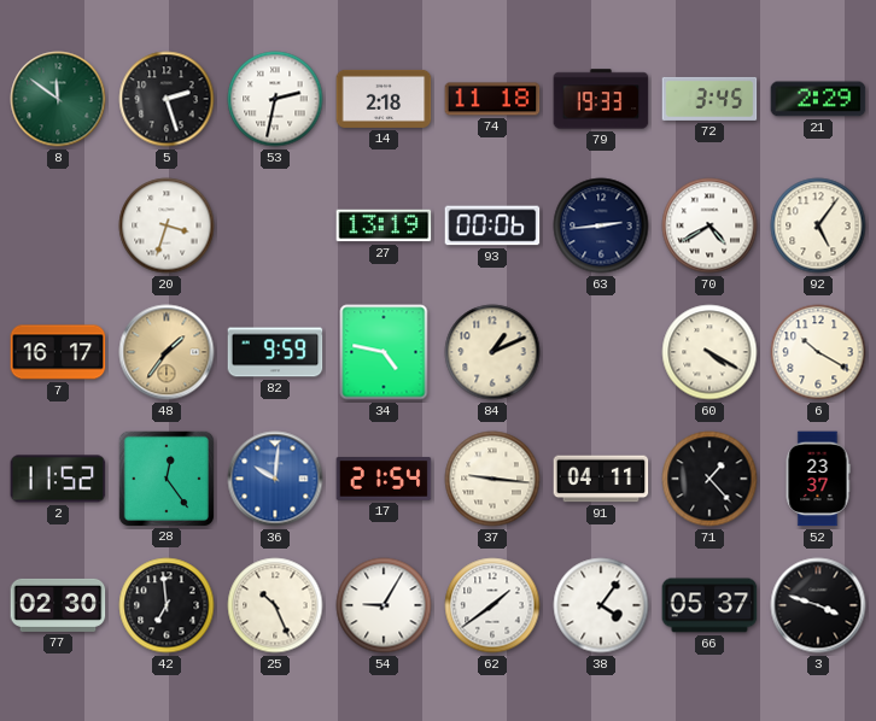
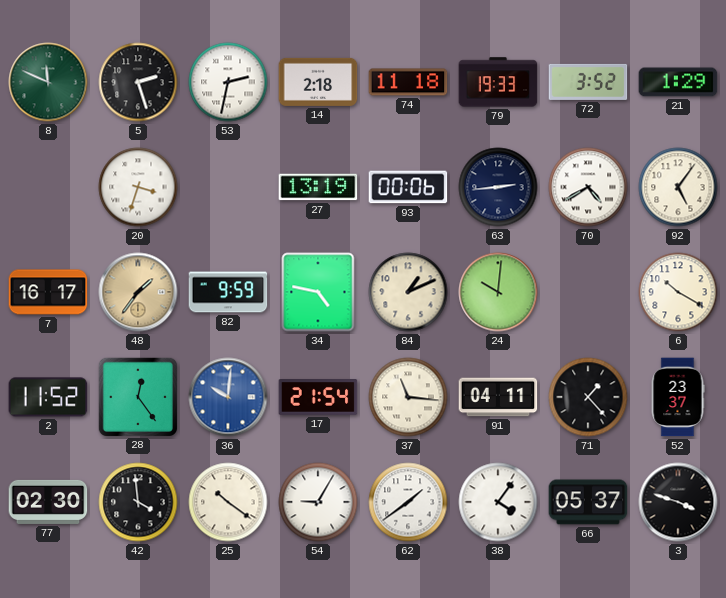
8: 11:51 -> 11:49
72: 3:45 -> 3:52
21: 2:29 -> 1:29
24: none -> 10:01
60: 4:20 -> none
37: 9:16 -> 11:16
42: 6:59 -> 3:59
25: 10:26 -> 10:21
